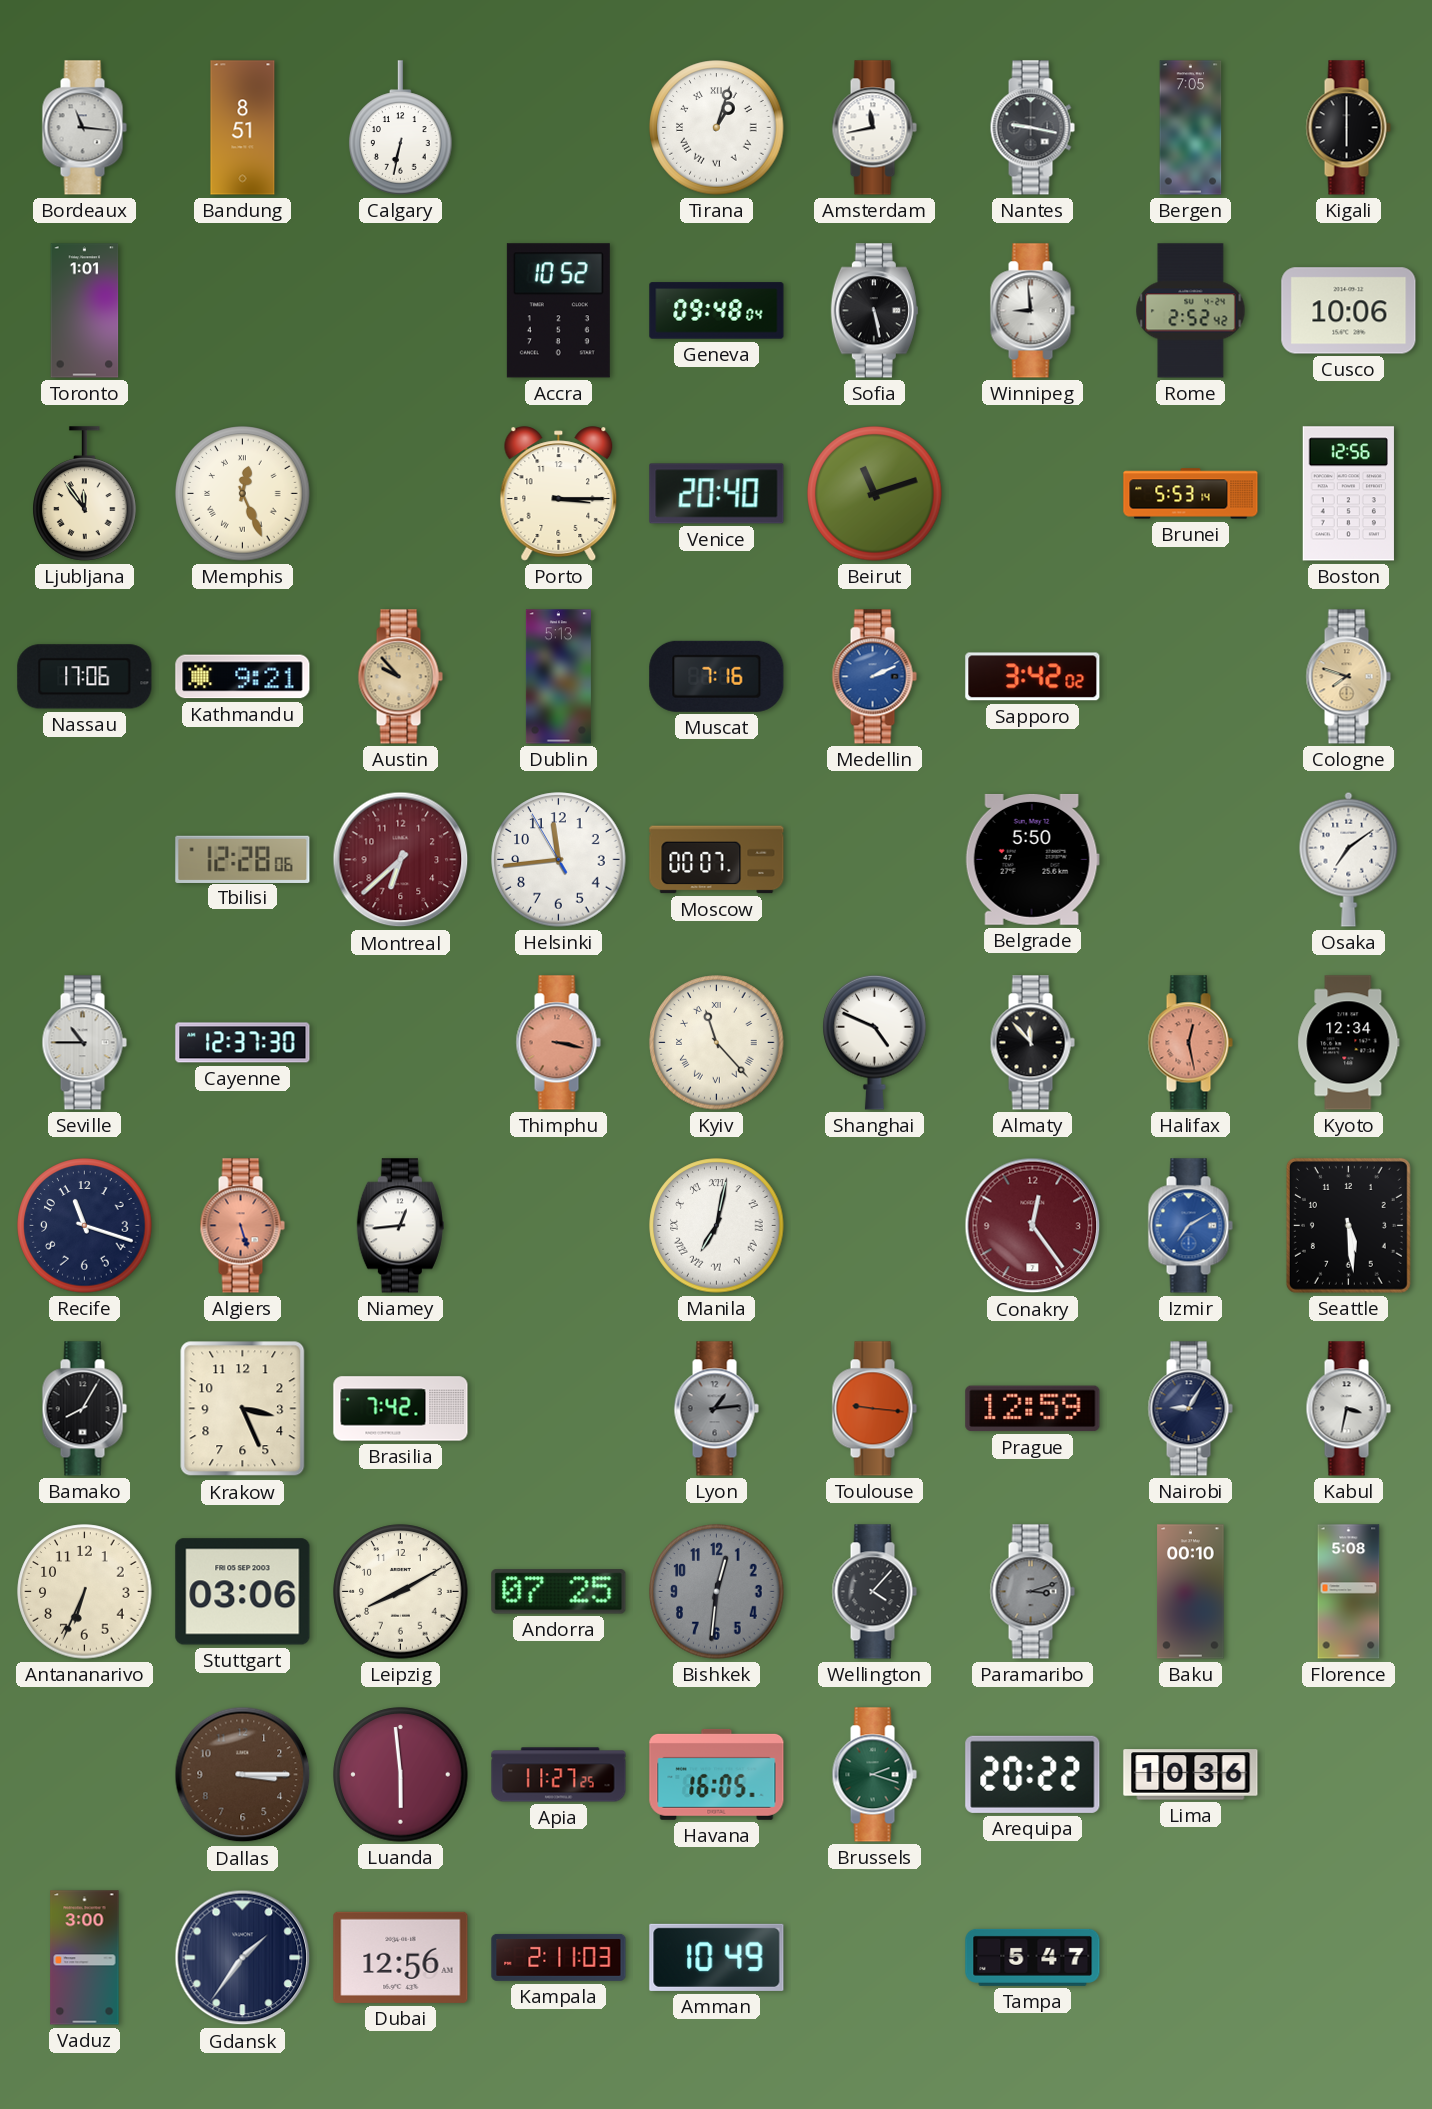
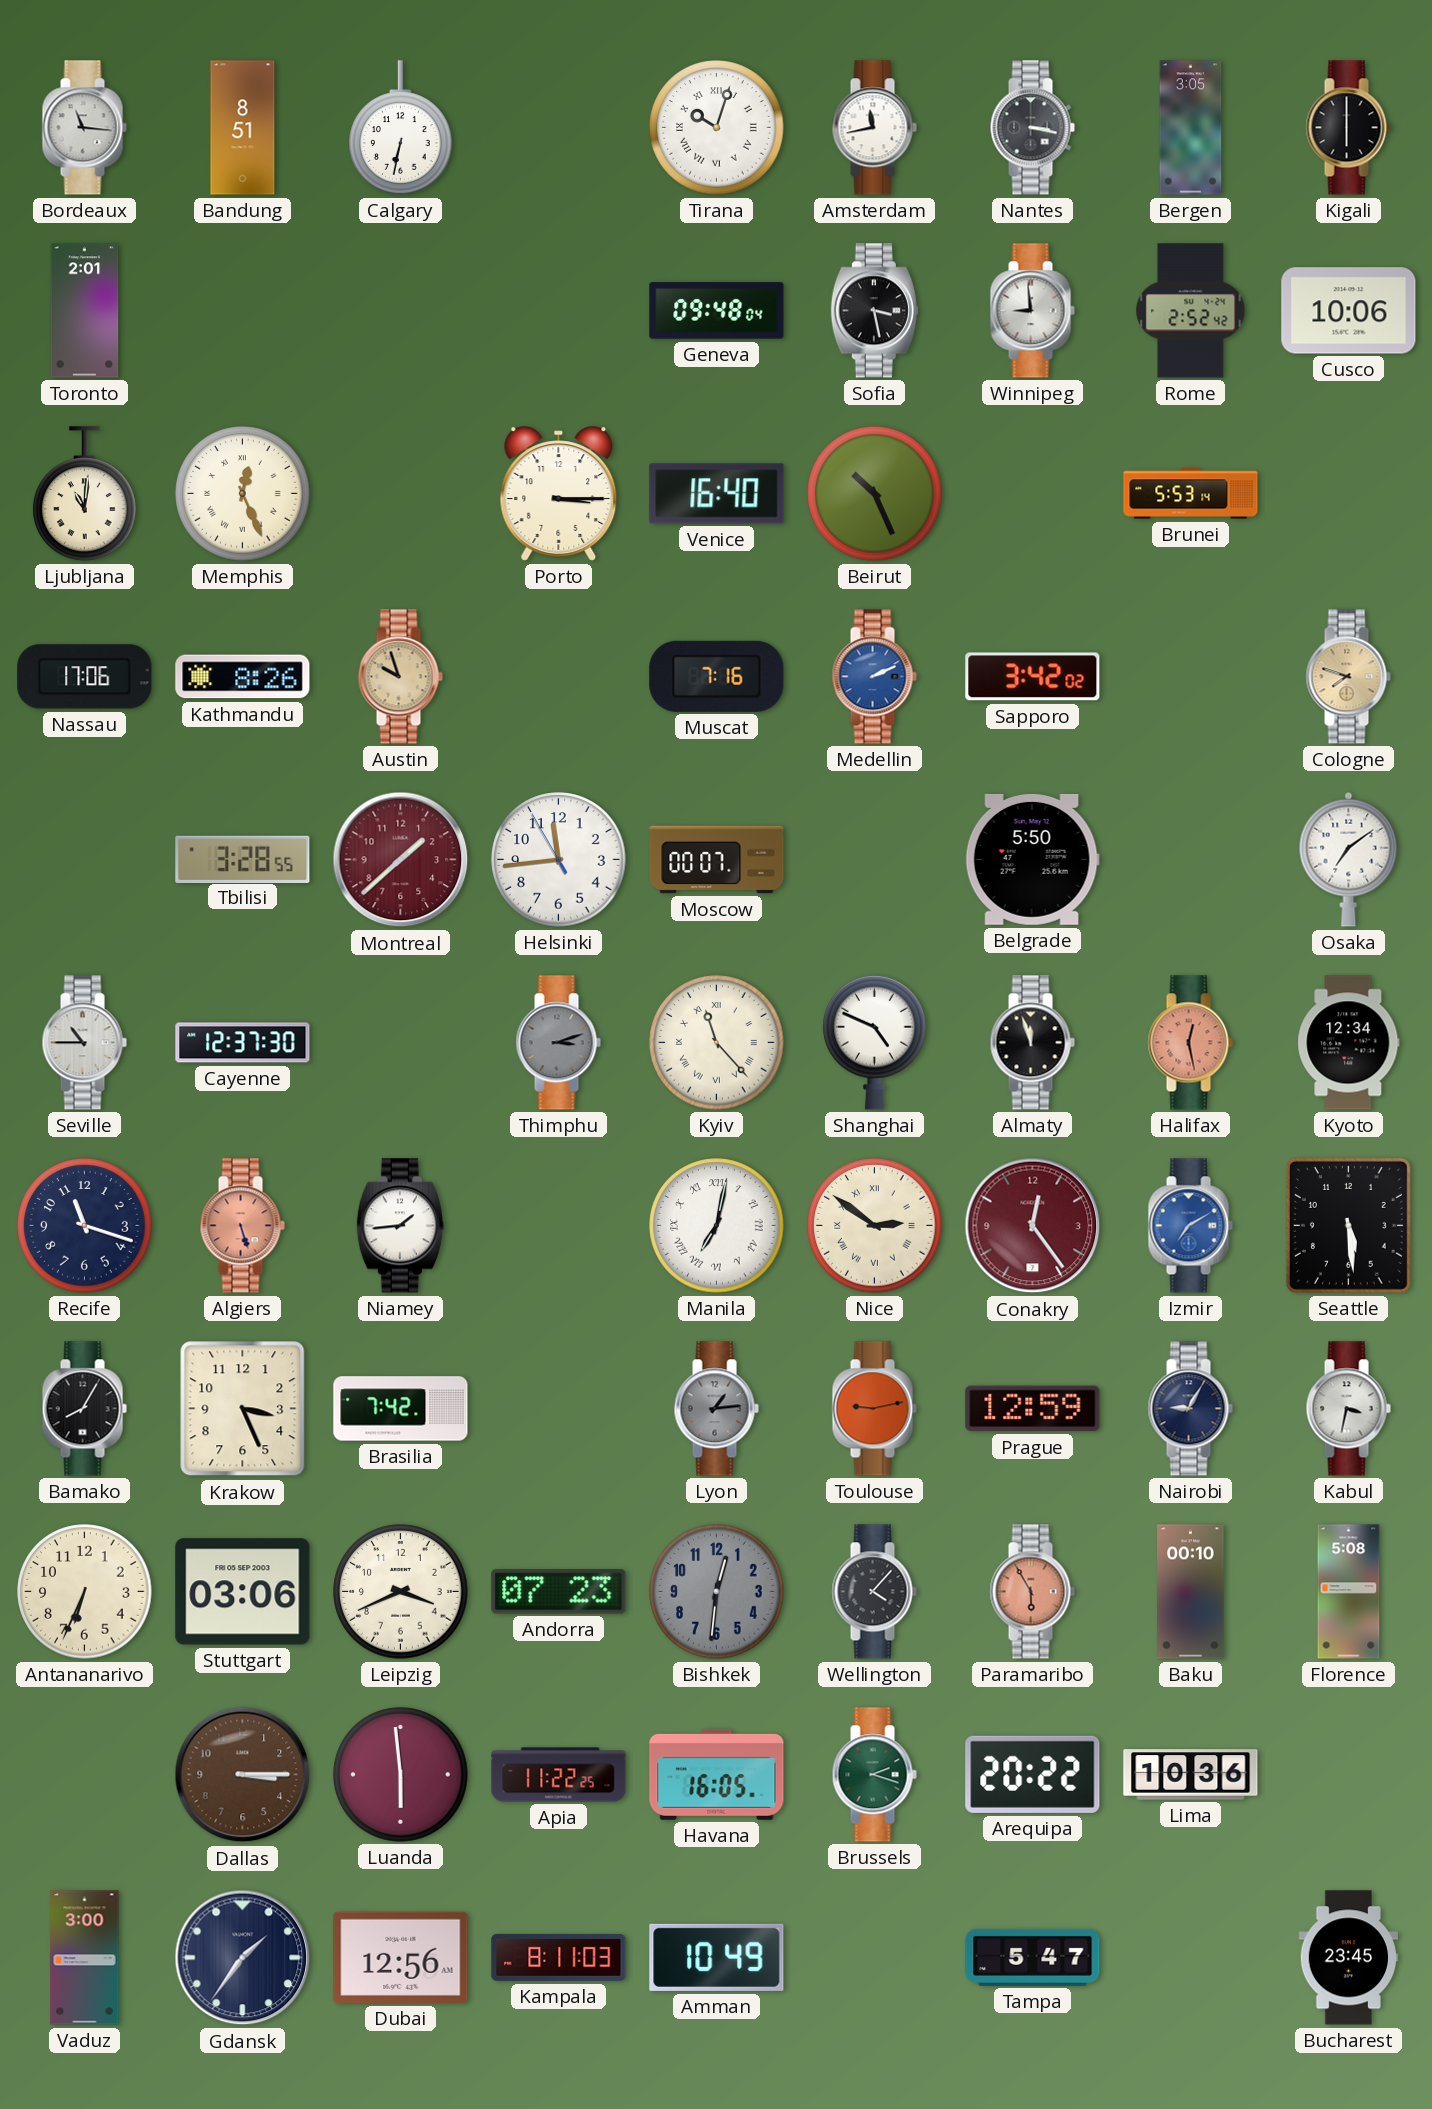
Tirana: 1:03 -> 10:03
Nantes: 9:17 -> 3:17
Bergen: 7:05 -> 3:05
Toronto: 1:01 -> 2:01
Accra: 10:52 -> none
Sofia: 5:28 -> 3:28
Ljubljana: 11:54 -> 11:01
Venice: 20:40 -> 16:40
Beirut: 11:12 -> 10:26
Boston: 12:56 -> none
Kathmandu: 9:21 -> 8:26
Austin: 9:53 -> 9:57
Dublin: 5:13 -> none
Tbilisi: 12:28 -> 3:28
Montreal: 6:38 -> 1:38
Thimphu: 3:17 -> 3:12
Thimphu dial: salmon -> grey
Almaty: 11:53 -> 11:57
Niamey: 12:44 -> 1:44
Nice: none -> 2:51
Toulouse: 9:16 -> 9:13
Leipzig: 8:10 -> 3:41
Andorra: 07:25 -> 07:23
Paramaribo: 3:12 -> 5:55
Paramaribo dial: grey -> salmon
Apia: 11:27 -> 11:22
Kampala: 2:11 -> 8:11
Bucharest: none -> 23:45
